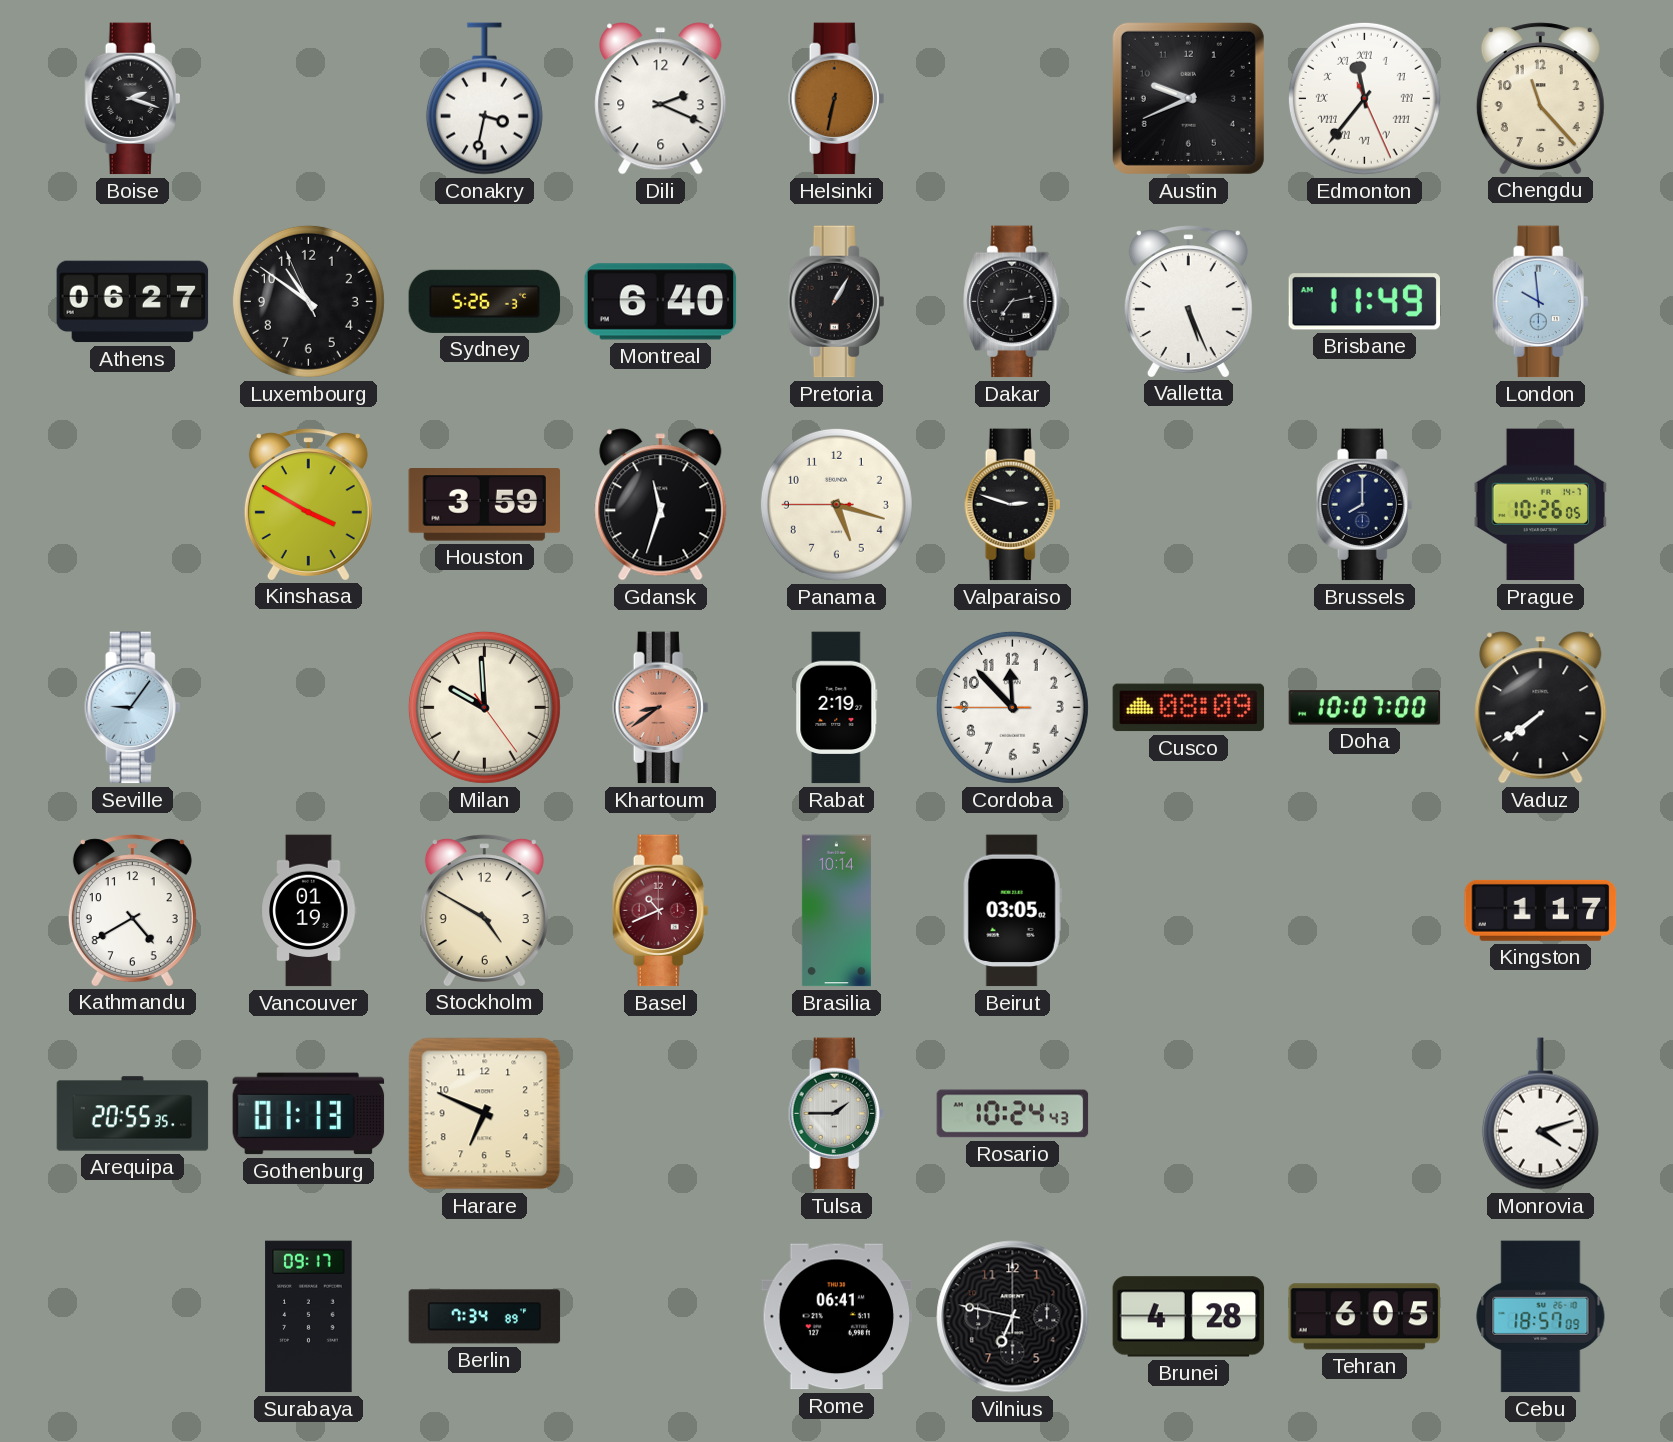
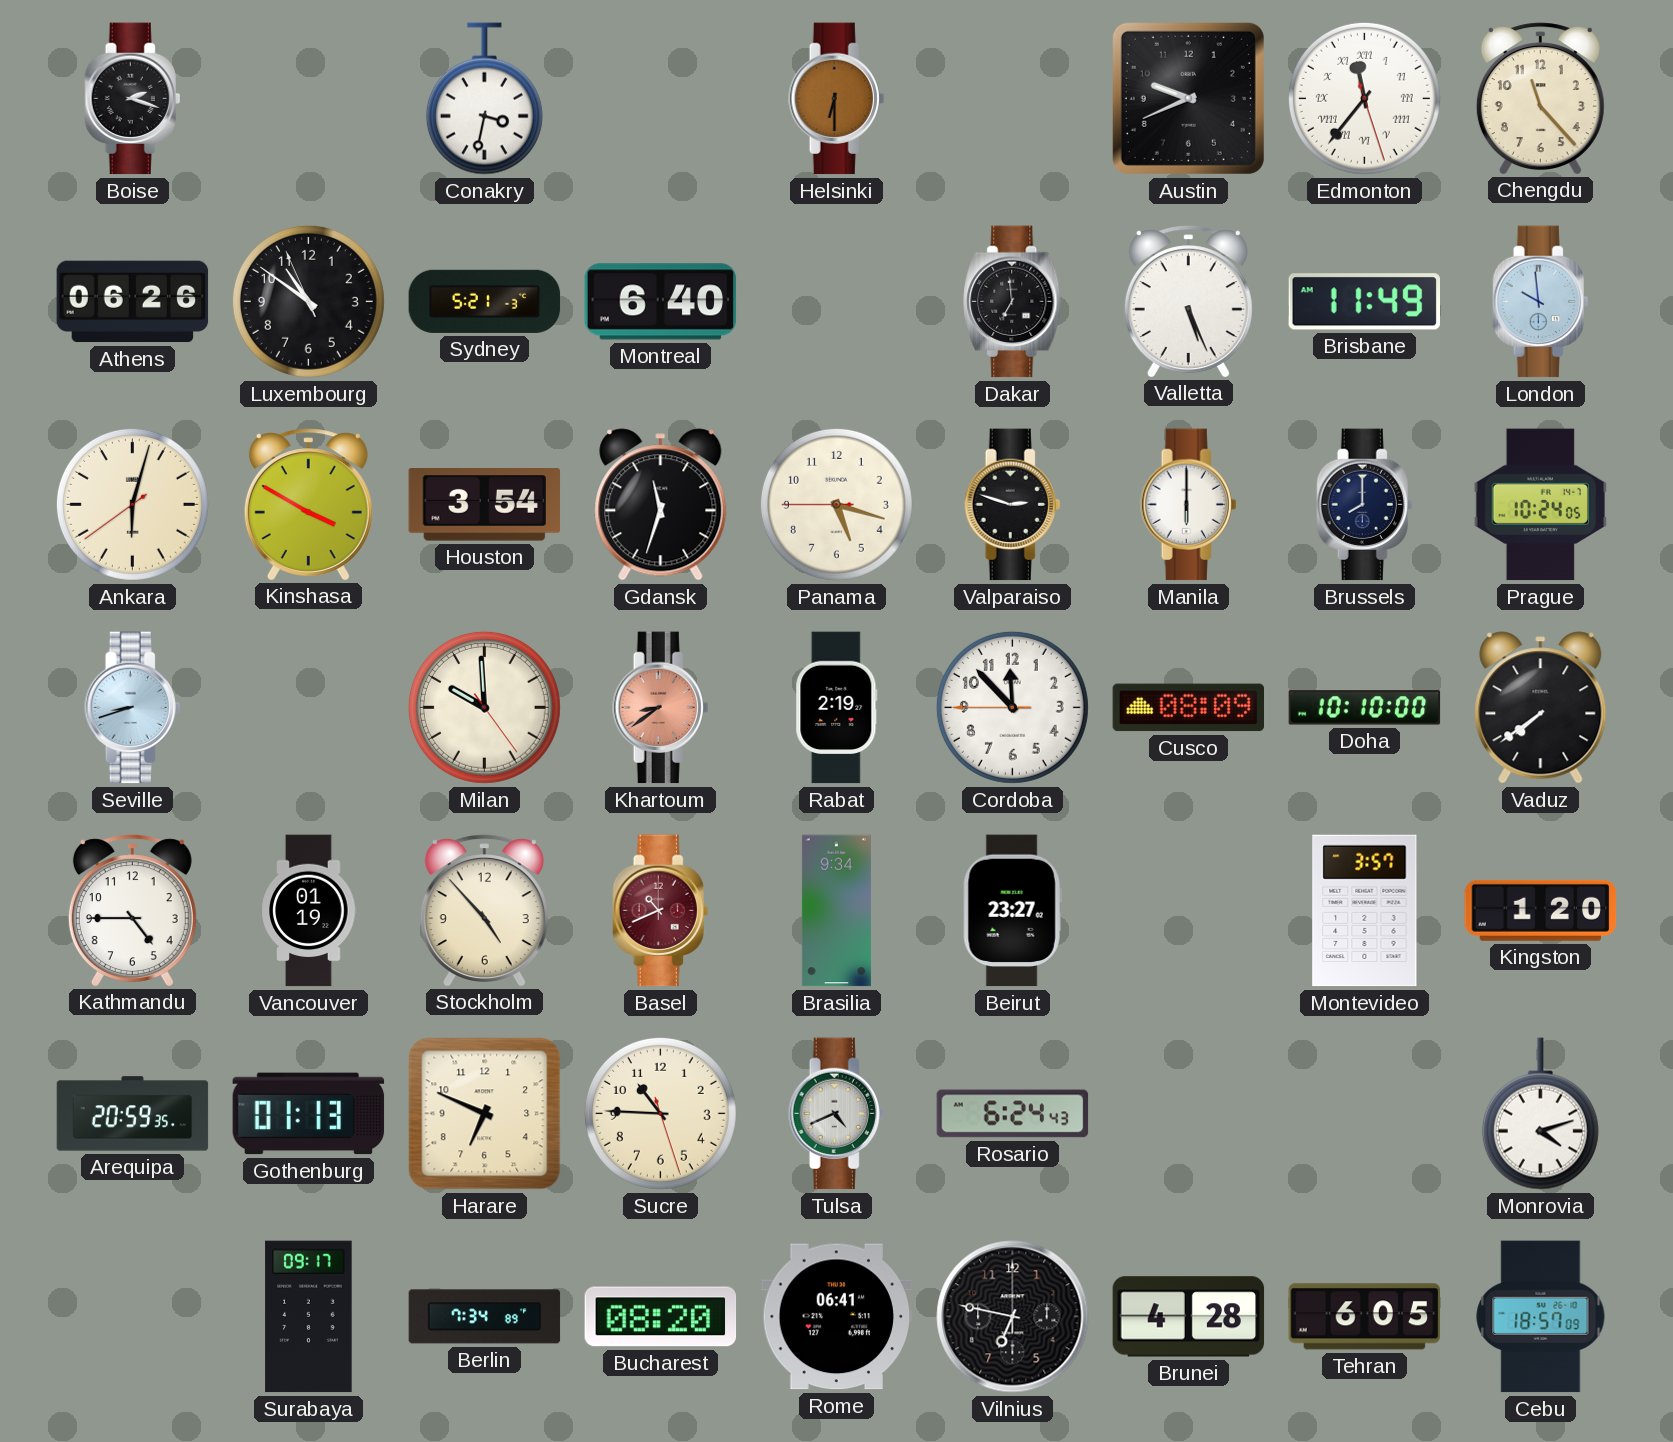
Dili: 2:19 -> none
Helsinki: 6:32 -> 6:30
Edmonton: 11:36:26 -> 11:36:27
Athens: 06:27 -> 06:26
Sydney: 5:26 -> 5:21
Pretoria: 1:05 -> none
Dakar: 7:13 -> 6:59
Ankara: none -> 6:02
Houston: 3:59 -> 3:54
Manila: none -> 6:00
Prague: 10:26 -> 10:24
Seville: 9:06 -> 8:42
Doha: 10:07 -> 10:10
Kathmandu: 4:40 -> 4:45
Stockholm: 4:50 -> 4:53
Brasilia: 10:14 -> 9:34
Beirut: 03:05 -> 23:27
Montevideo: none -> 3:57
Kingston: 1:17 -> 1:20
Arequipa: 20:55 -> 20:59
Sucre: none -> 10:45
Tulsa: 1:45 -> 4:41
Rosario: 10:24 -> 6:24
Bucharest: none -> 08:20
